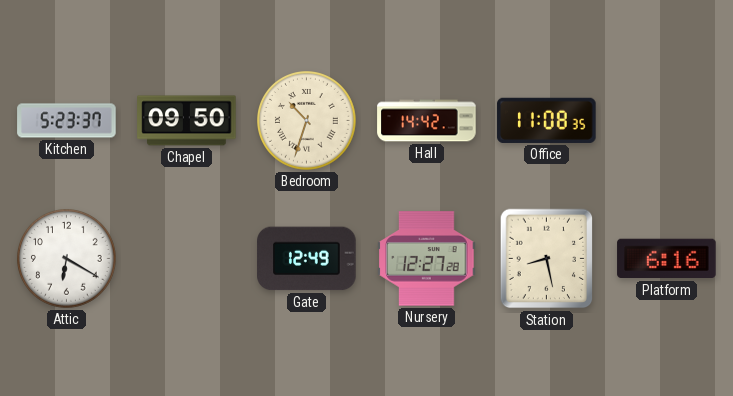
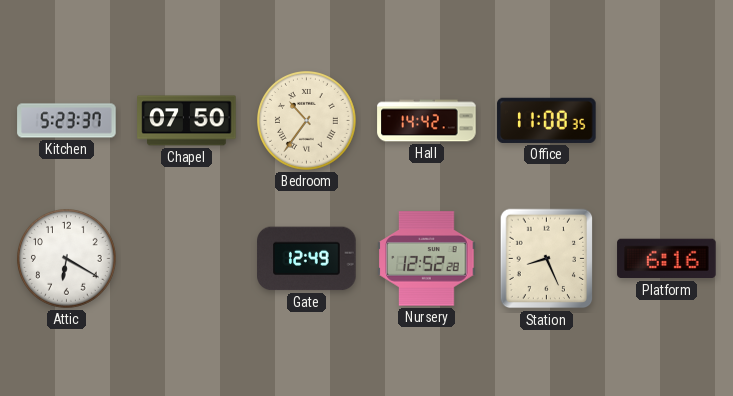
Chapel: 09:50 -> 07:50
Bedroom: 10:33 -> 10:36
Nursery: 12:27 -> 12:52
Station: 8:28 -> 8:26
